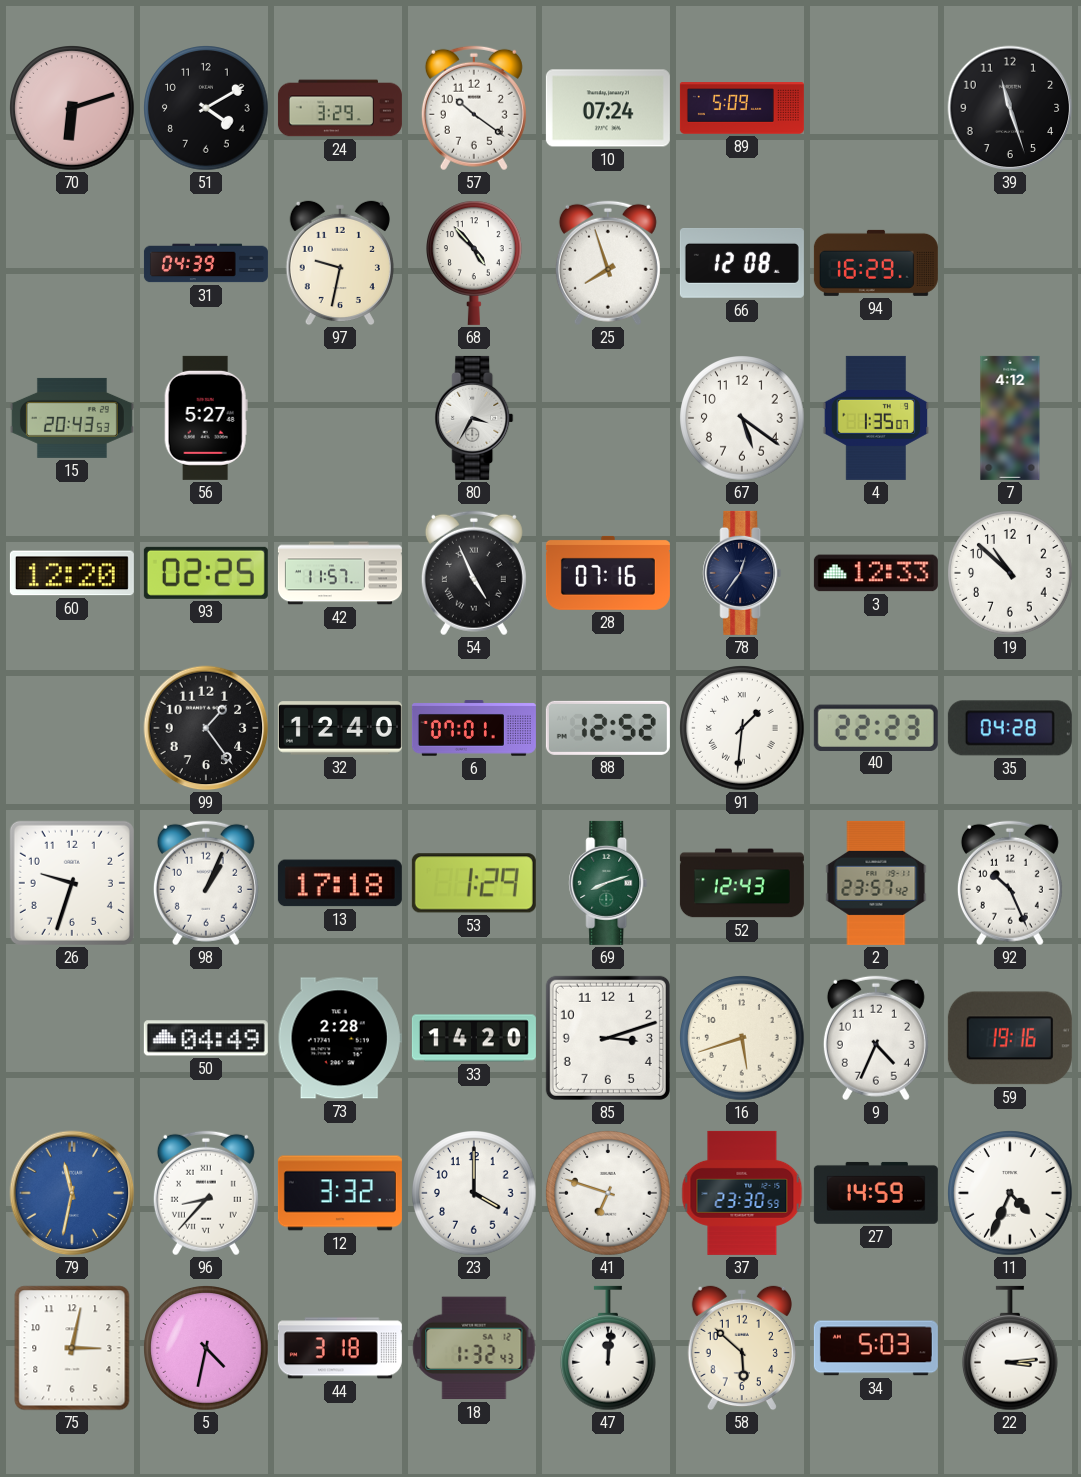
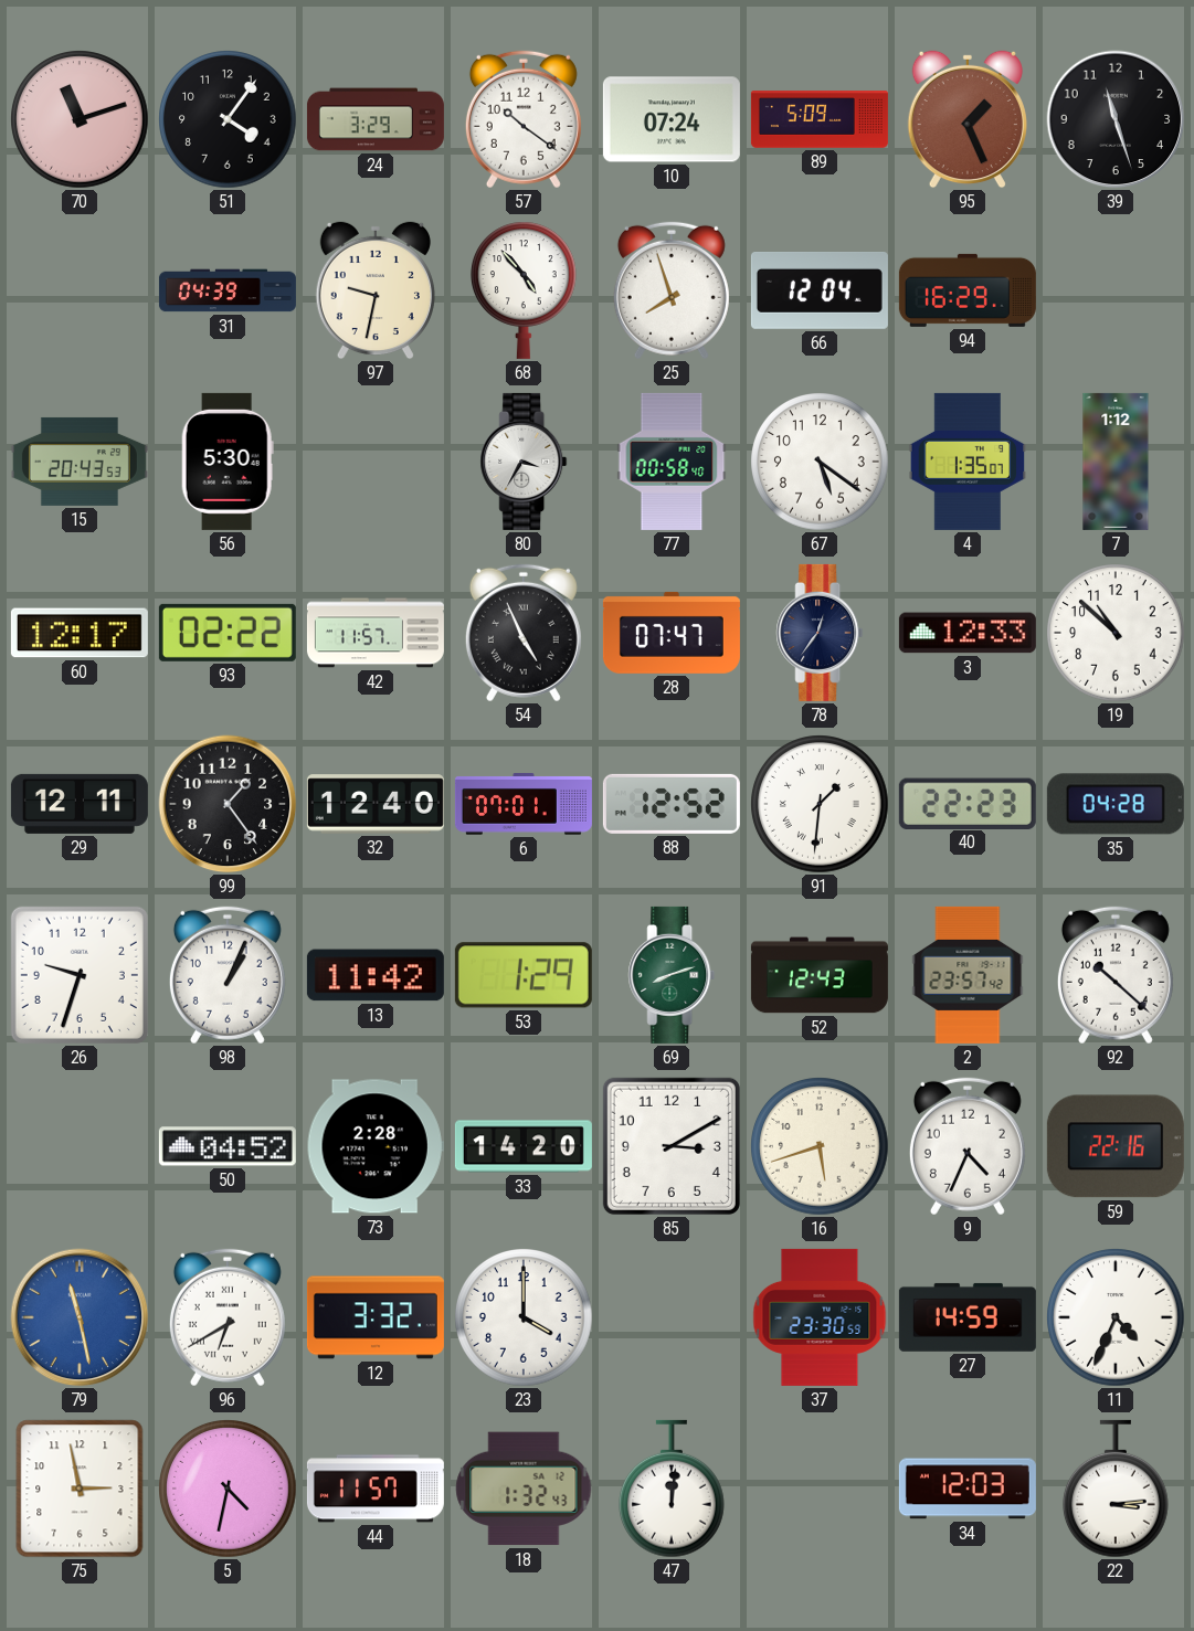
70: 6:12 -> 11:12
51: 4:10 -> 4:06
95: none -> 1:26
66: 12:08 -> 12:04
56: 5:27 -> 5:30
77: none -> 00:58
7: 4:12 -> 1:12
60: 12:20 -> 12:17
93: 02:25 -> 02:22
28: 07:16 -> 07:47
29: none -> 12:11
13: 17:18 -> 11:42
92: 10:26 -> 10:22
50: 04:49 -> 04:52
85: 3:12 -> 3:10
59: 19:16 -> 22:16
79: 11:32 -> 11:28
96: 8:37 -> 6:40
41: 6:48 -> none
75: 3:02 -> 2:58
44: 3:18 -> 11:57
58: 5:52 -> none
34: 5:03 -> 12:03
